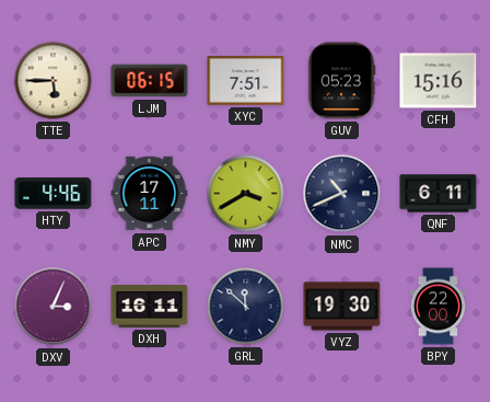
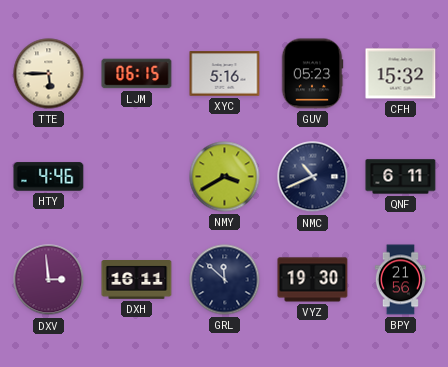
XYC: 7:51 -> 5:16
CFH: 15:16 -> 15:32
APC: 17:11 -> none
DXV: 3:04 -> 2:59
BPY: 22:00 -> 21:56
